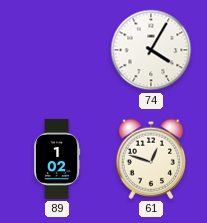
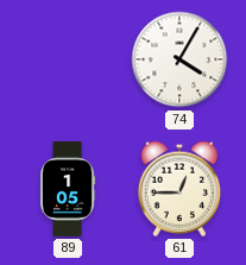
89: 1:02 -> 1:05
61: 12:48 -> 12:45
